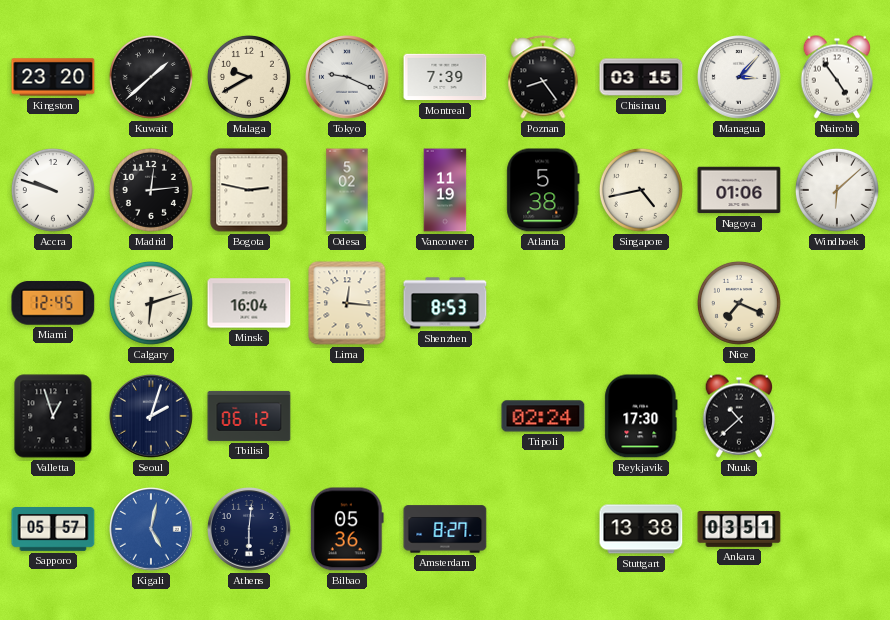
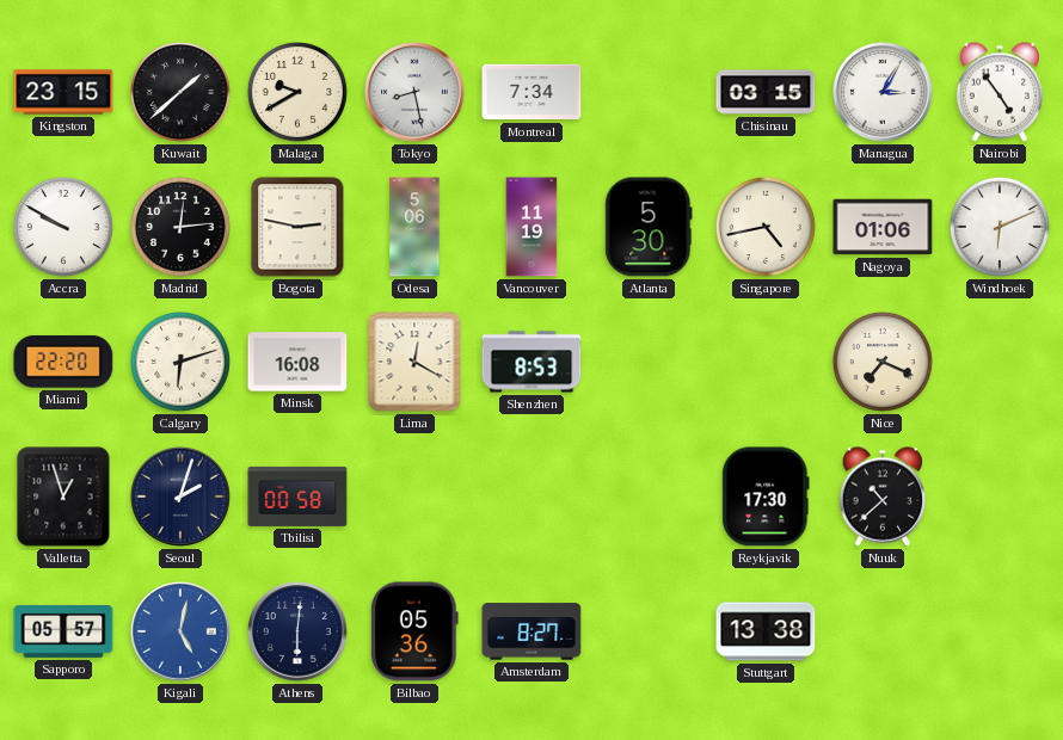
Kingston: 23:20 -> 23:15
Tokyo: 9:19 -> 8:28
Montreal: 7:39 -> 7:34
Poznan: 8:24 -> none
Managua: 3:07 -> 3:05
Accra: 9:48 -> 9:50
Odesa: 5:02 -> 5:06
Atlanta: 5:38 -> 5:30
Windhoek: 6:08 -> 6:11
Miami: 12:45 -> 22:20
Minsk: 16:04 -> 16:08
Lima: 12:16 -> 12:20
Tbilisi: 06:12 -> 00:58
Tripoli: 02:24 -> none
Ankara: 03:51 -> none
